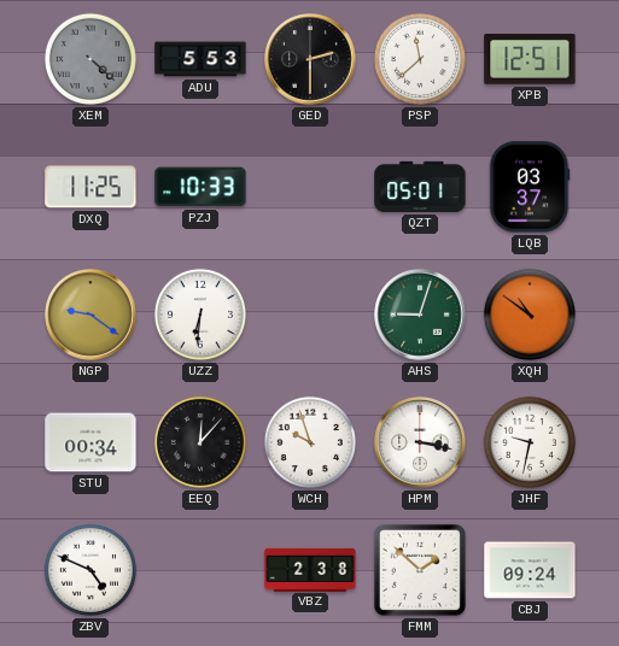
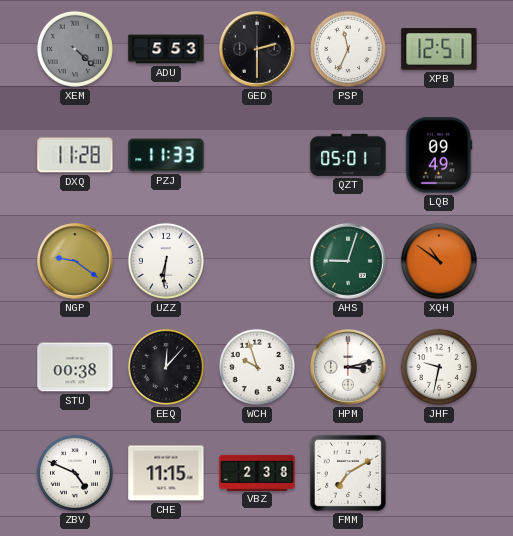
PSP: 11:38 -> 11:34
DXQ: 11:25 -> 11:28
PZJ: 10:33 -> 11:33
LQB: 03:37 -> 09:49
STU: 00:34 -> 00:38
HPM: 3:17 -> 3:13
CHE: none -> 11:15
FMM: 1:52 -> 7:10
CBJ: 09:24 -> none
